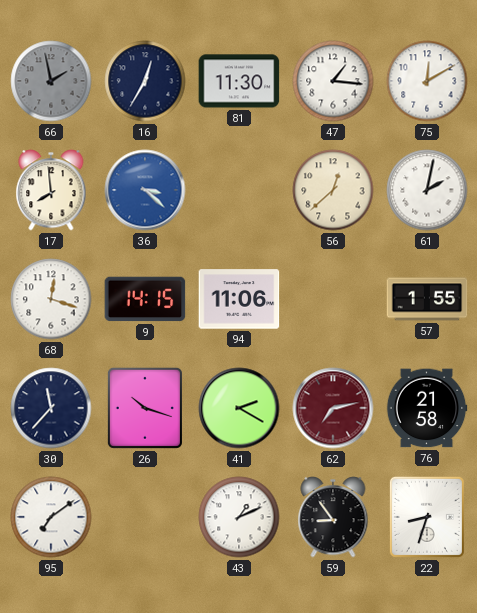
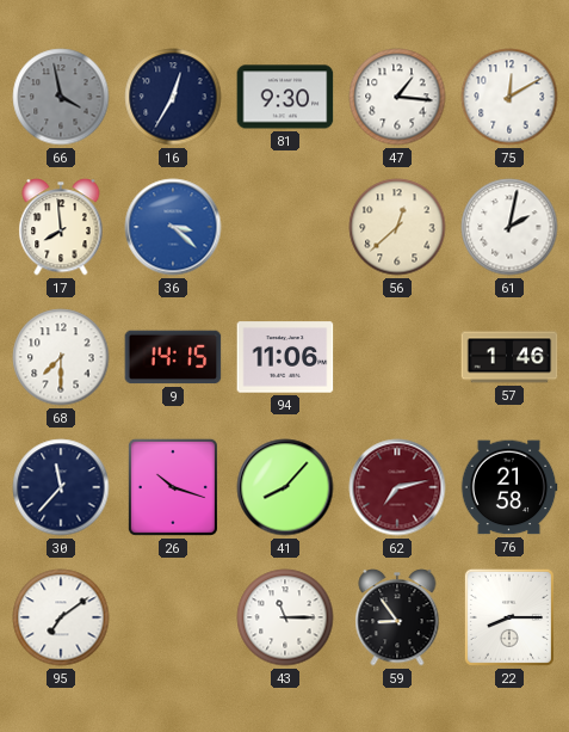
66: 1:58 -> 3:58
81: 11:30 -> 9:30
68: 12:18 -> 7:30
57: 1:55 -> 1:46
41: 2:20 -> 8:07
43: 1:11 -> 11:15
22: 8:33 -> 8:15
